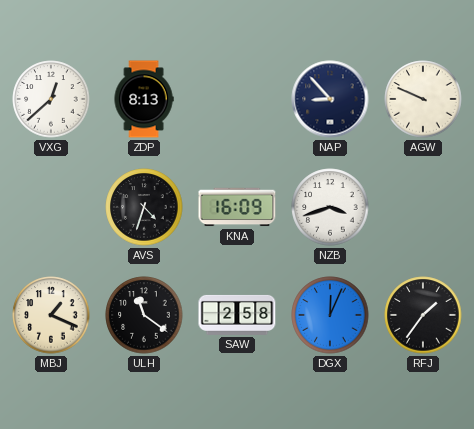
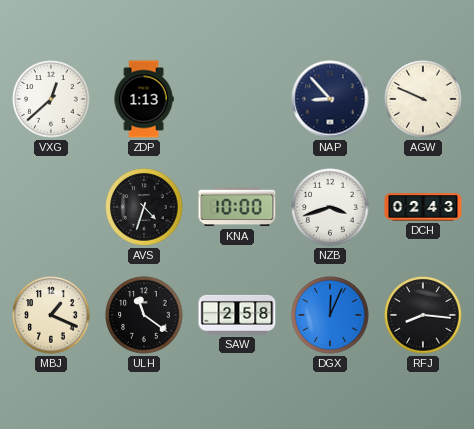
ZDP: 8:13 -> 1:13
KNA: 16:09 -> 10:00
DCH: none -> 02:43
RFJ: 1:36 -> 8:16
